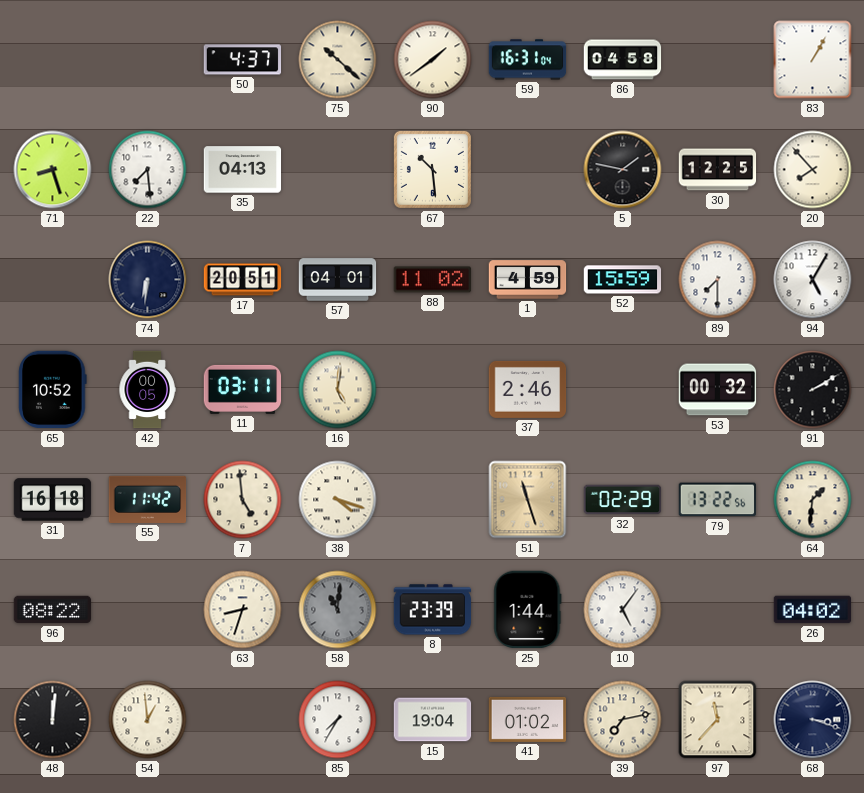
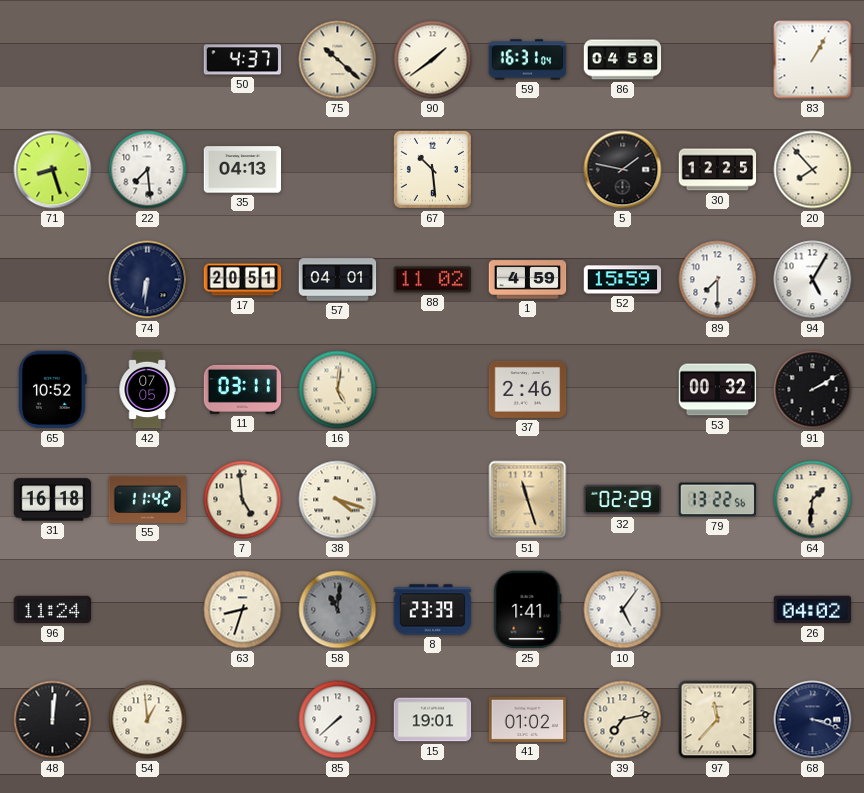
42: 00:05 -> 07:05
96: 08:22 -> 11:24
25: 1:44 -> 1:41
85: 7:35 -> 7:38
15: 19:04 -> 19:01
